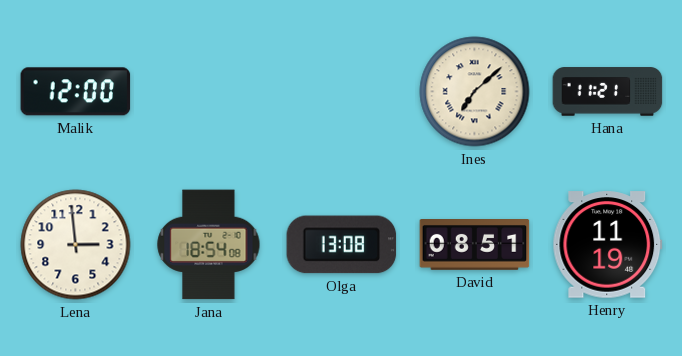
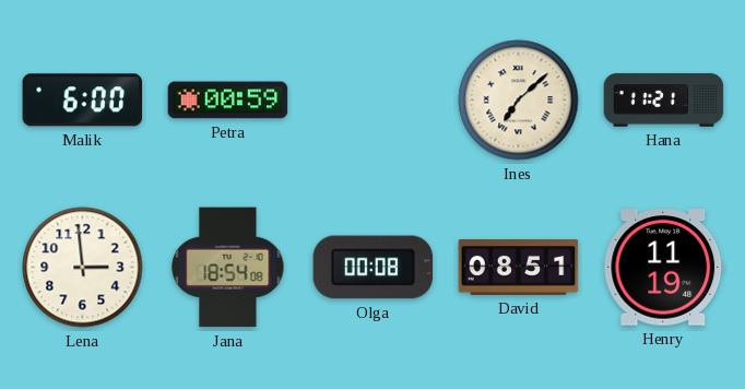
Malik: 12:00 -> 6:00
Petra: none -> 00:59
Olga: 13:08 -> 00:08
